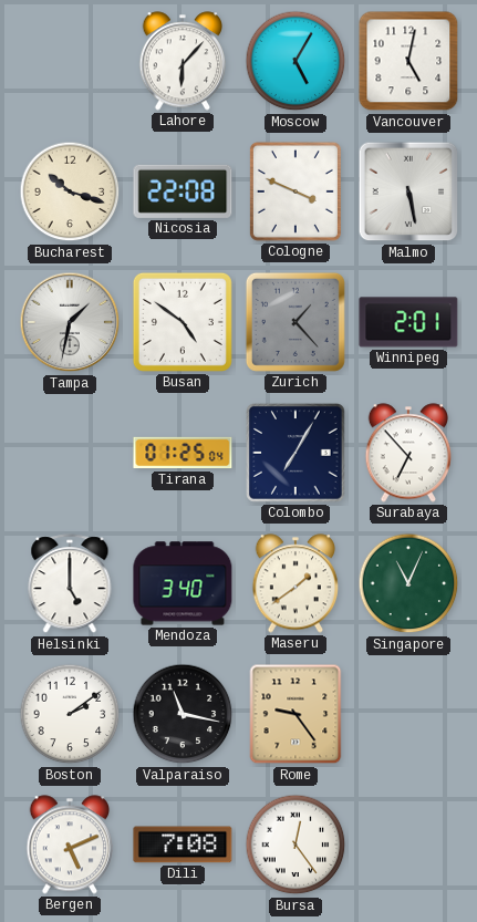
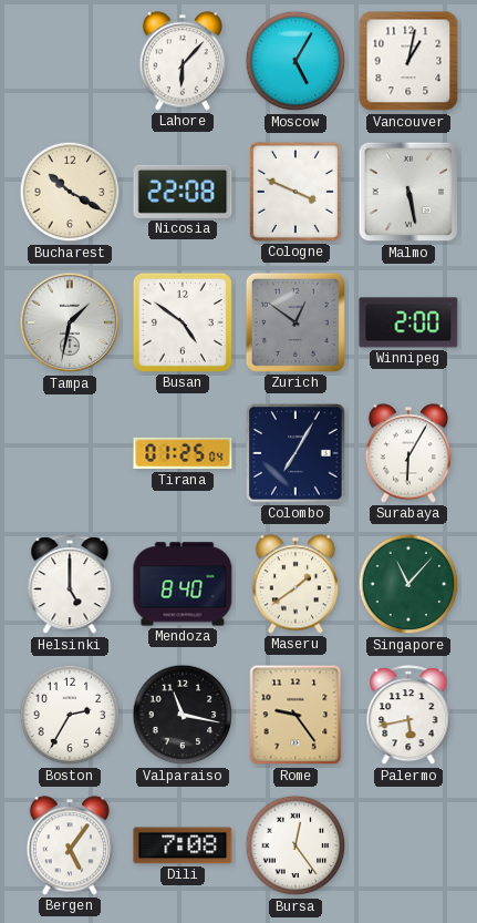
Vancouver: 5:02 -> 1:02
Bucharest: 10:18 -> 10:20
Zurich: 1:23 -> 12:51
Winnipeg: 2:01 -> 2:00
Surabaya: 6:53 -> 6:05
Mendoza: 3:40 -> 8:40
Singapore: 11:04 -> 11:07
Boston: 2:09 -> 2:35
Palermo: none -> 5:43
Bergen: 5:11 -> 5:06
